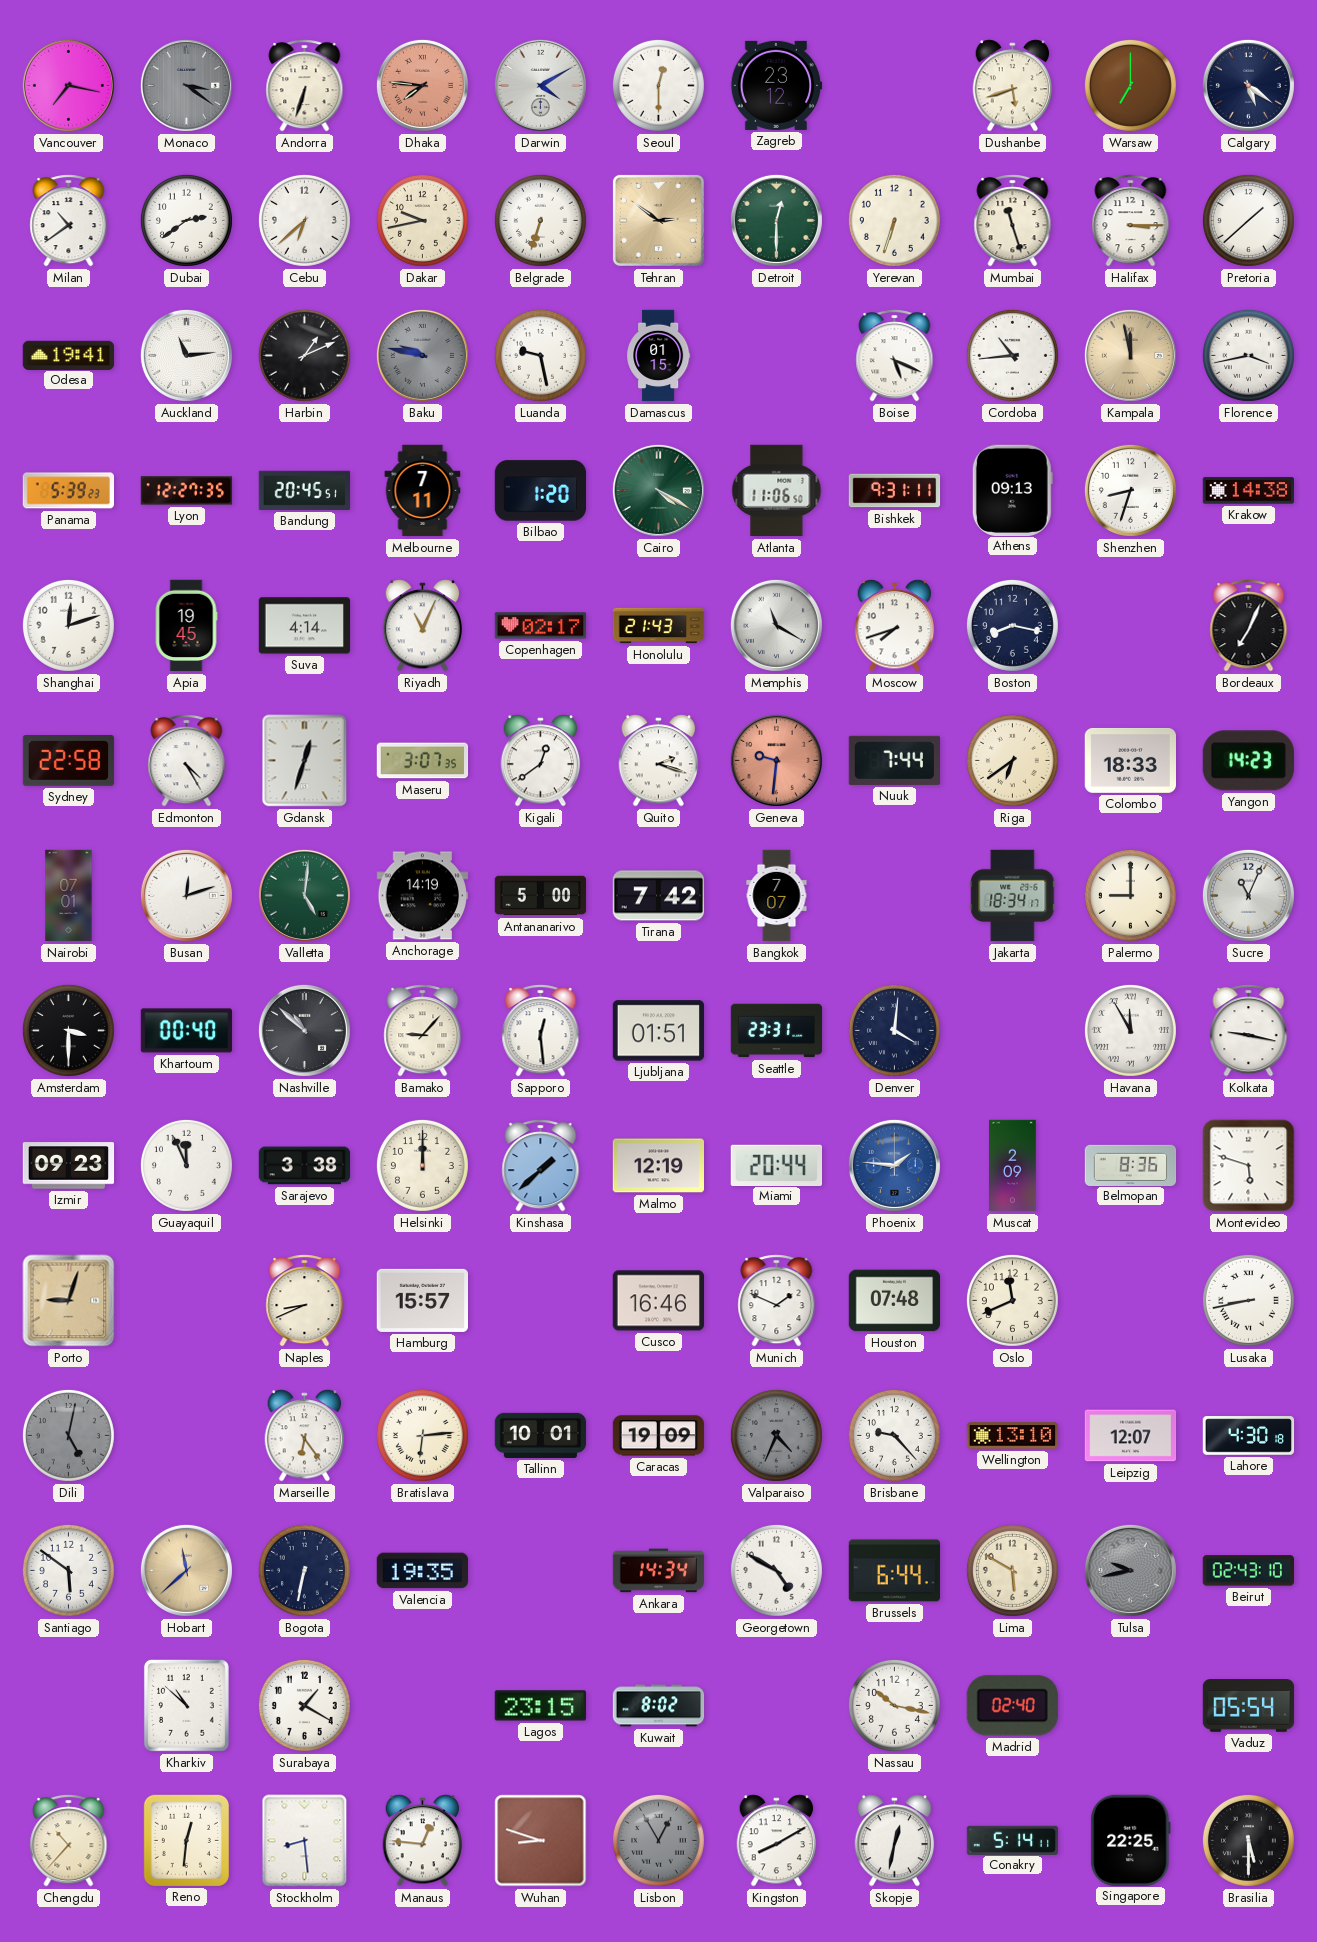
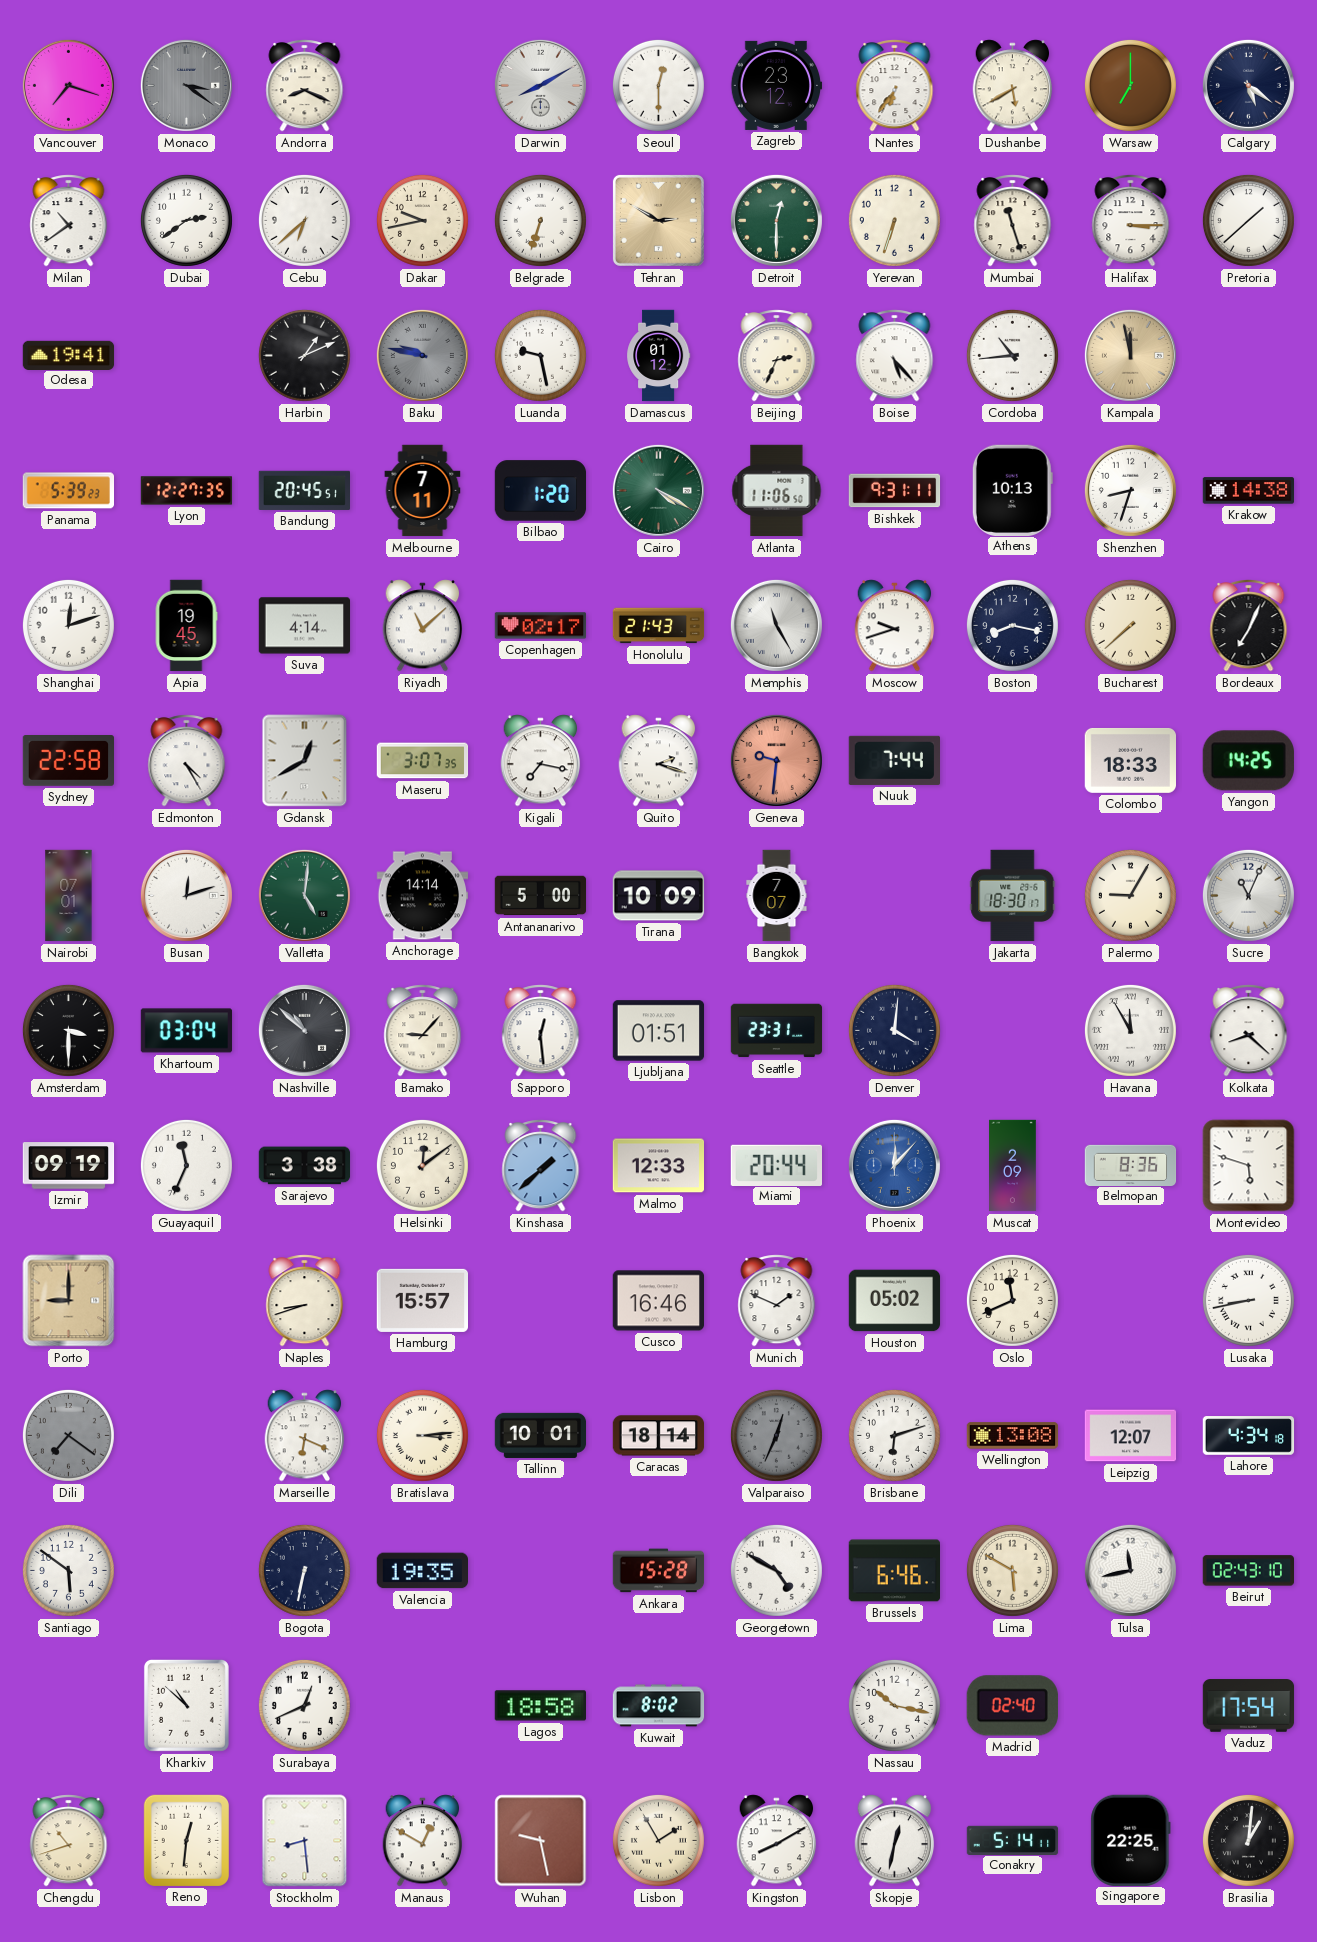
Vancouver: 7:17 -> 7:18
Andorra: 6:33 -> 8:19
Dhaka: 7:46 -> none
Darwin: 4:10 -> 8:10
Nantes: none -> 6:36
Dushanbe: 5:42 -> 5:40
Tehran: 2:51 -> 2:50
Auckland: 11:14 -> none
Damascus: 01:15 -> 01:12
Beijing: none -> 2:34
Boise: 5:19 -> 5:23
Florence: 3:43 -> none
Athens: 09:13 -> 10:13
Riyadh: 11:04 -> 11:08
Memphis: 11:20 -> 11:25
Moscow: 7:42 -> 9:42
Bucharest: none -> 7:38
Gdansk: 12:33 -> 12:40
Kigali: 12:39 -> 7:17
Riga: 6:39 -> none
Yangon: 14:23 -> 14:25
Anchorage: 14:19 -> 14:14
Tirana: 7:42 -> 10:09
Jakarta: 18:34 -> 18:30
Palermo: 9:00 -> 9:05
Khartoum: 00:40 -> 03:04
Kolkata: 9:17 -> 8:22
Izmir: 09:23 -> 09:19
Guayaquil: 11:56 -> 11:34
Helsinki: 12:00 -> 12:09
Malmo: 12:19 -> 12:33
Phoenix: 1:46 -> 12:07
Porto: 9:03 -> 9:00
Naples: 8:41 -> 8:42
Houston: 07:48 -> 05:02
Dili: 5:02 -> 7:21
Marseille: 6:24 -> 6:19
Bratislava: 6:14 -> 3:14
Caracas: 19:09 -> 18:14
Valparaiso: 4:34 -> 12:34
Brisbane: 9:23 -> 6:12
Wellington: 13:10 -> 13:08
Lahore: 4:30 -> 4:34
Hobart: 11:38 -> none
Ankara: 14:34 -> 15:28
Brussels: 6:44 -> 6:46
Tulsa: 9:43 -> 11:43
Tulsa dial: grey -> white
Surabaya: 1:20 -> 12:41
Lagos: 23:15 -> 18:58
Vaduz: 05:54 -> 17:54
Chengdu: 10:37 -> 10:42
Manaus: 12:46 -> 12:50
Wuhan: 8:48 -> 9:28
Lisbon: 12:55 -> 1:55
Lisbon dial: grey -> cream
Brasilia: 5:30 -> 1:01
